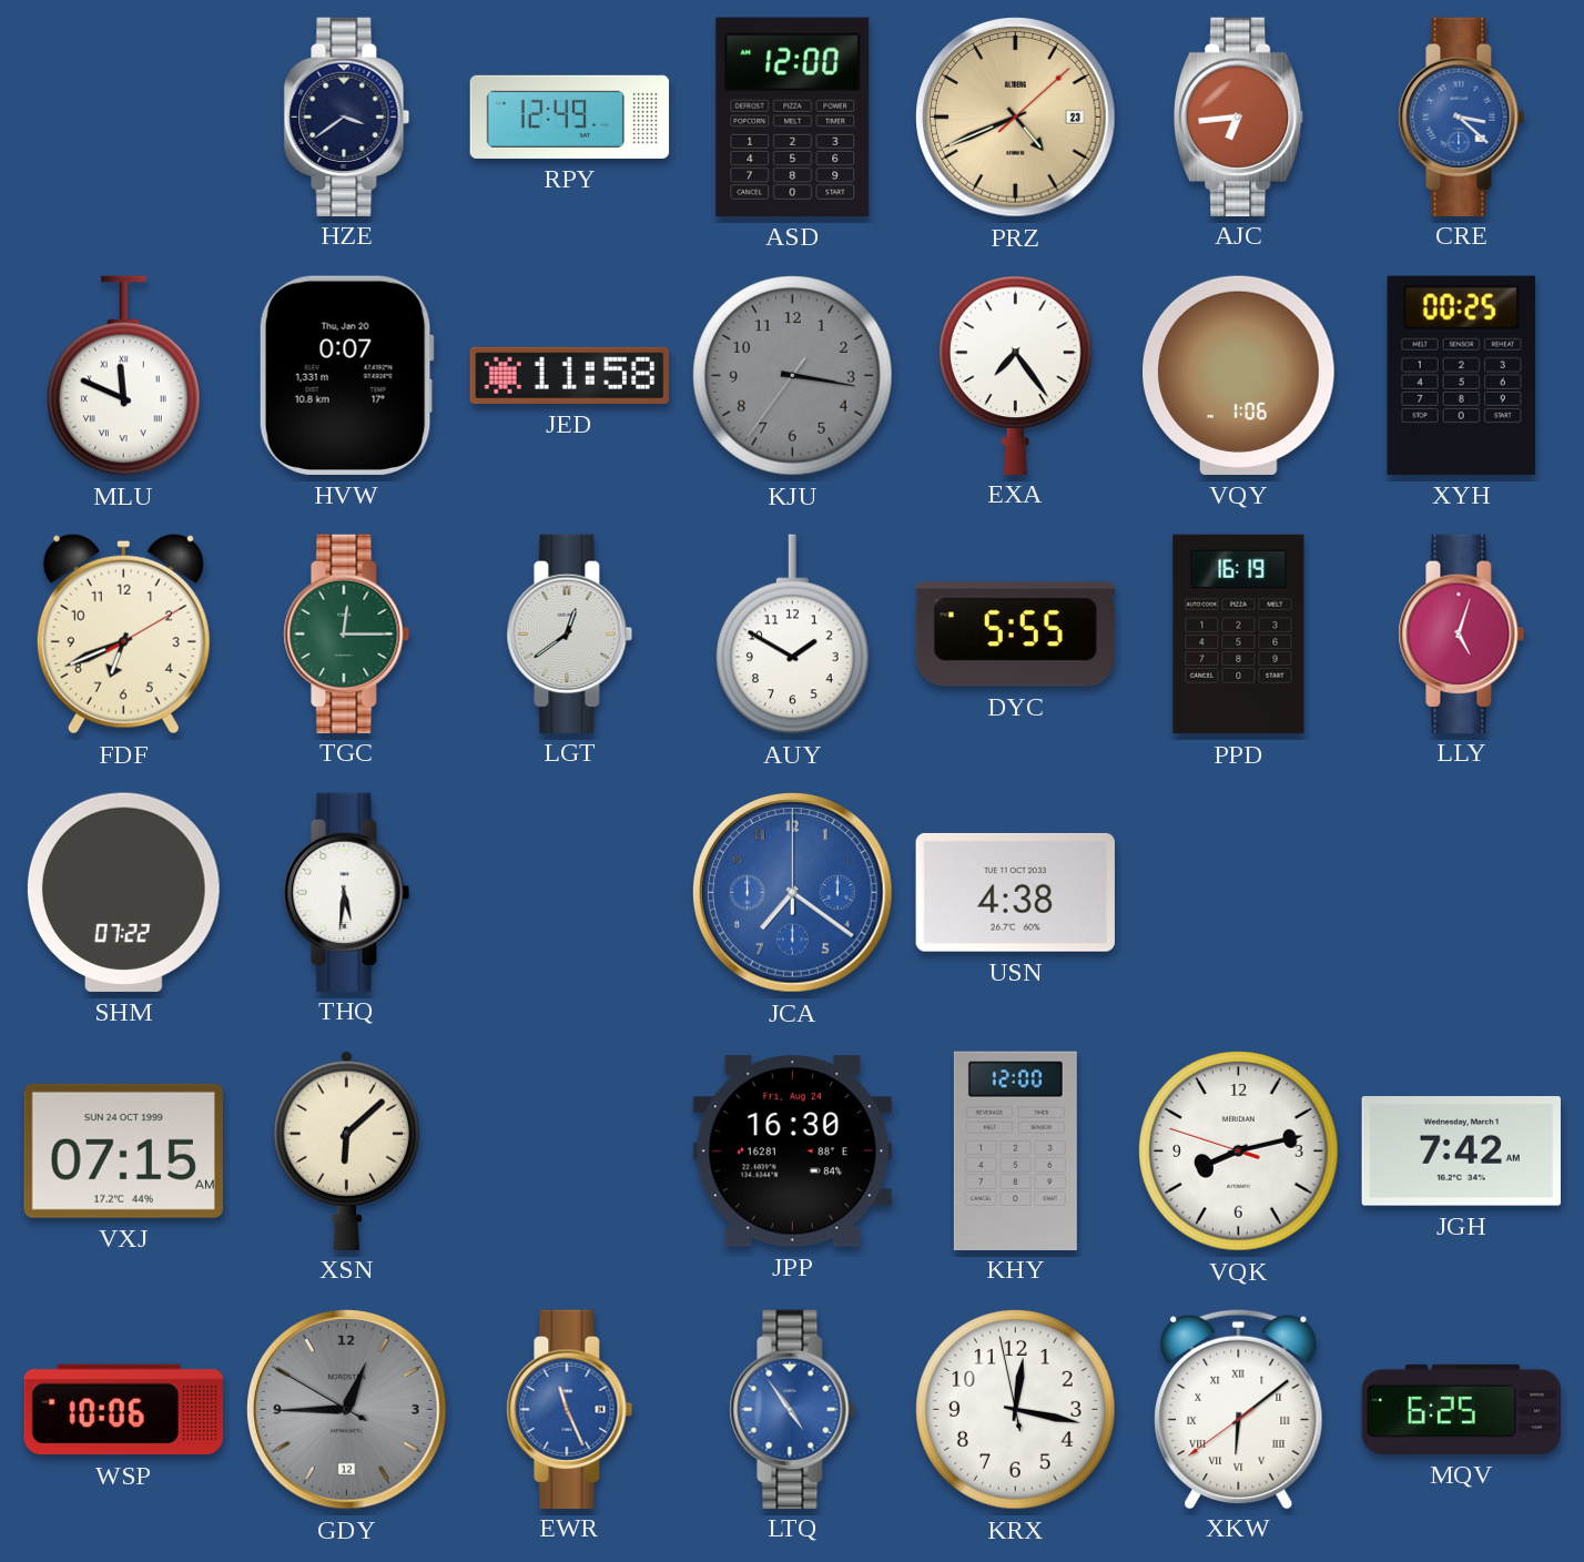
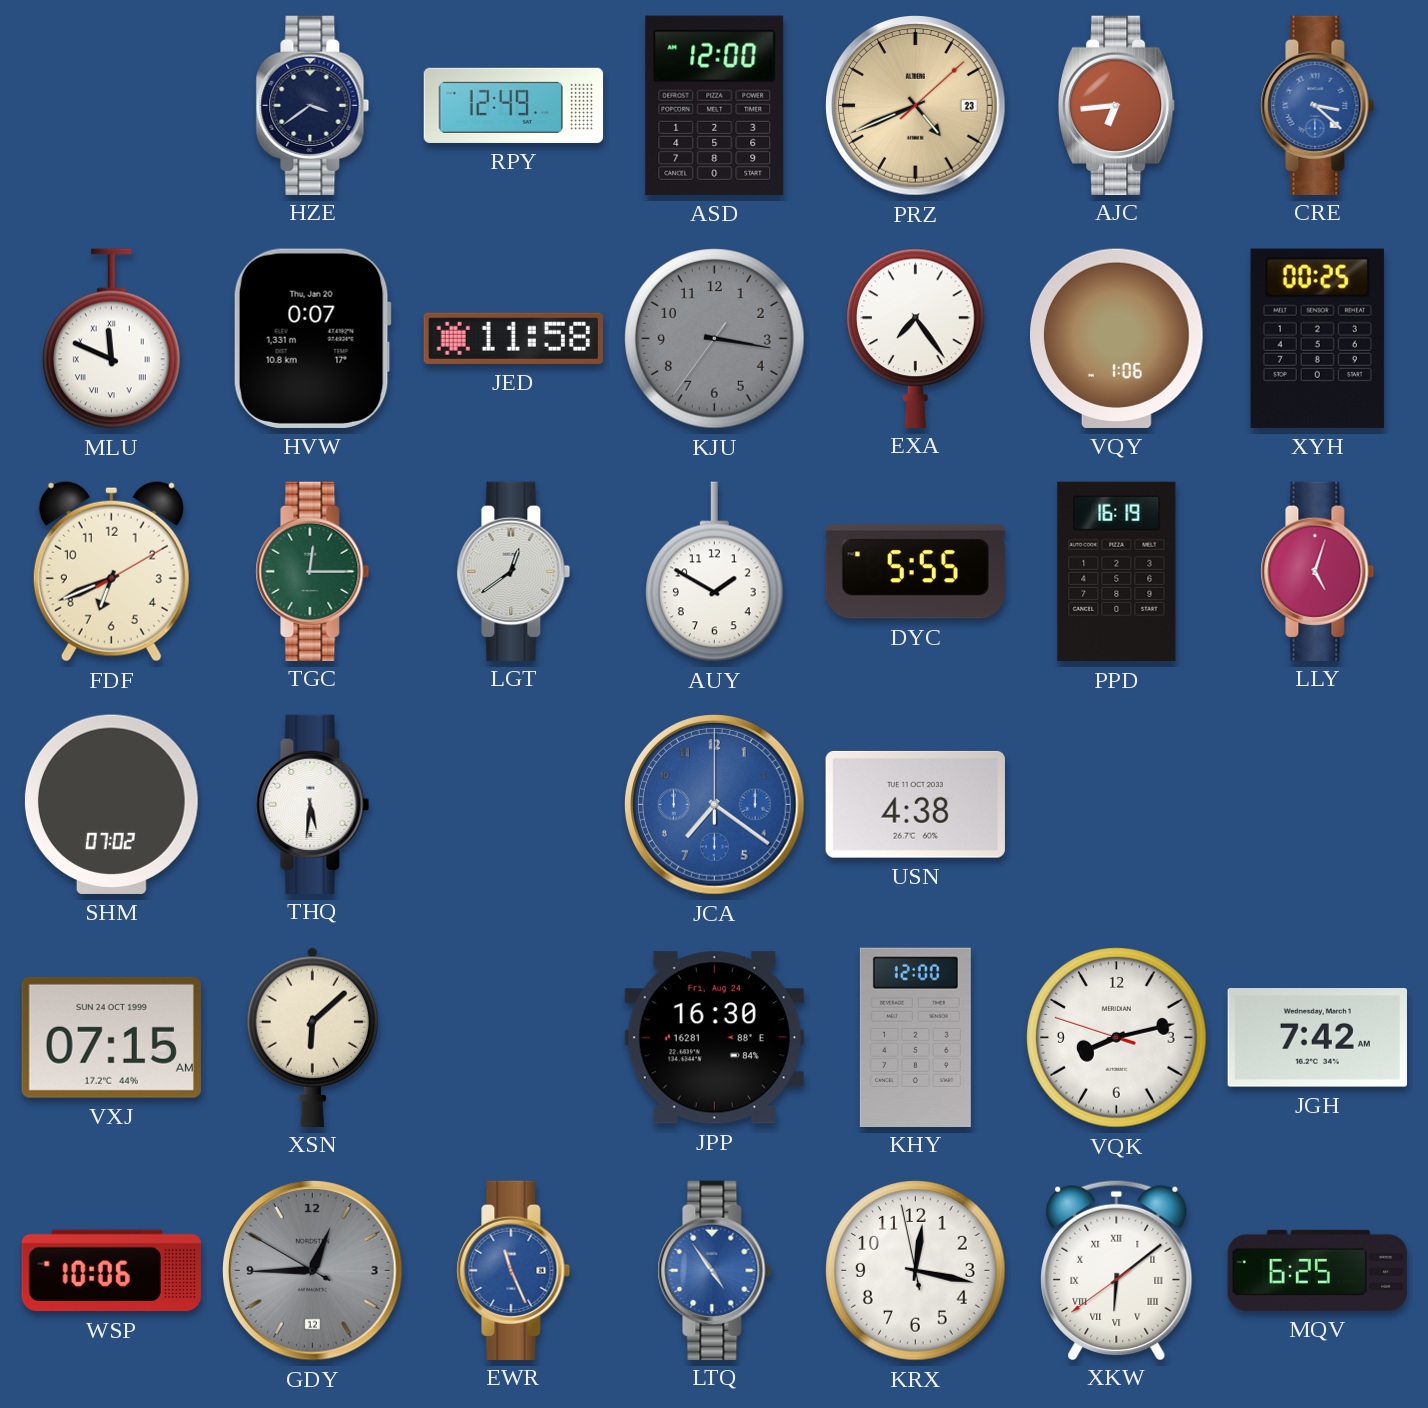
SHM: 07:22 -> 07:02
